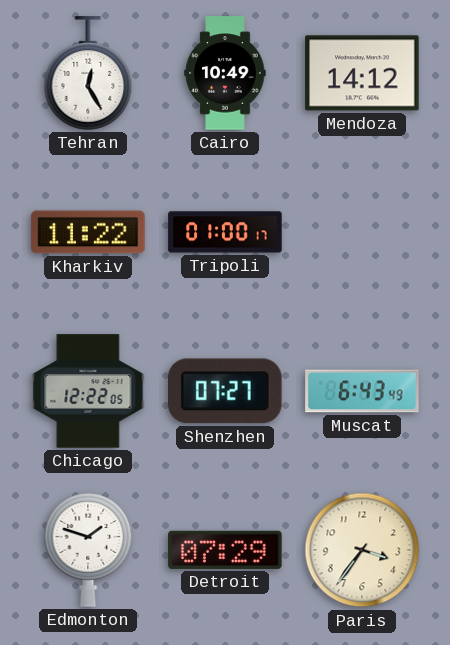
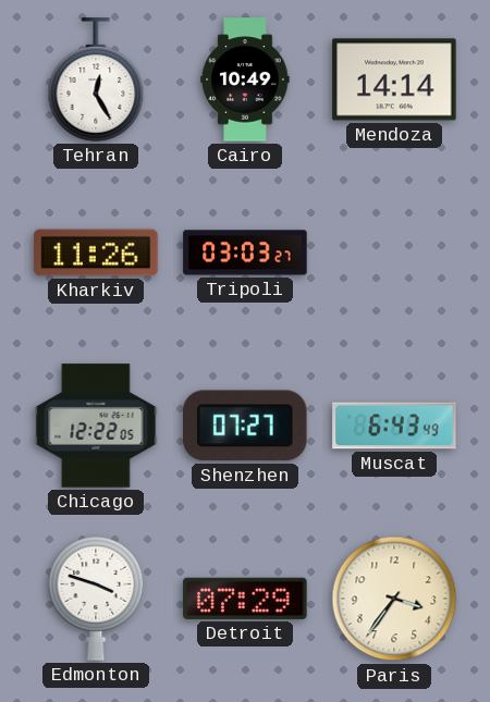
Mendoza: 14:12 -> 14:14
Kharkiv: 11:22 -> 11:26
Tripoli: 01:00 -> 03:03
Edmonton: 1:48 -> 3:48
